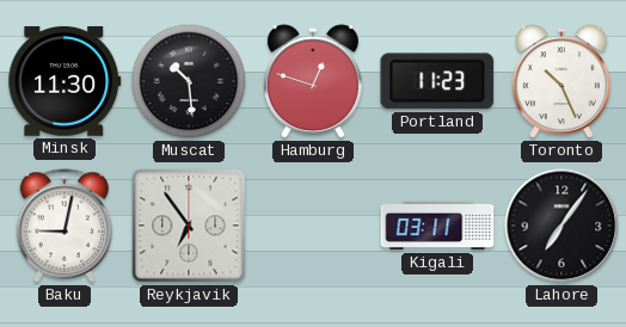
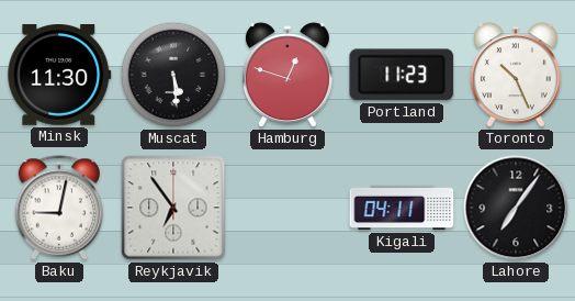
Muscat: 10:29 -> 5:29
Kigali: 03:11 -> 04:11
